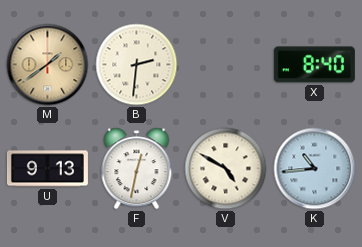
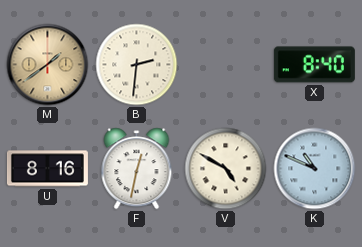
U: 9:13 -> 8:16
K: 10:44 -> 10:49
